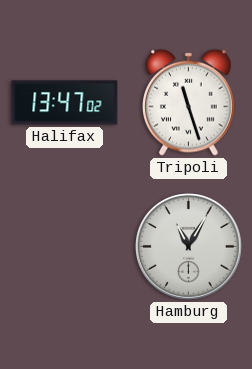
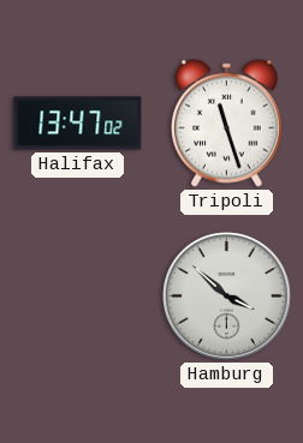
Hamburg: 11:05 -> 3:52
